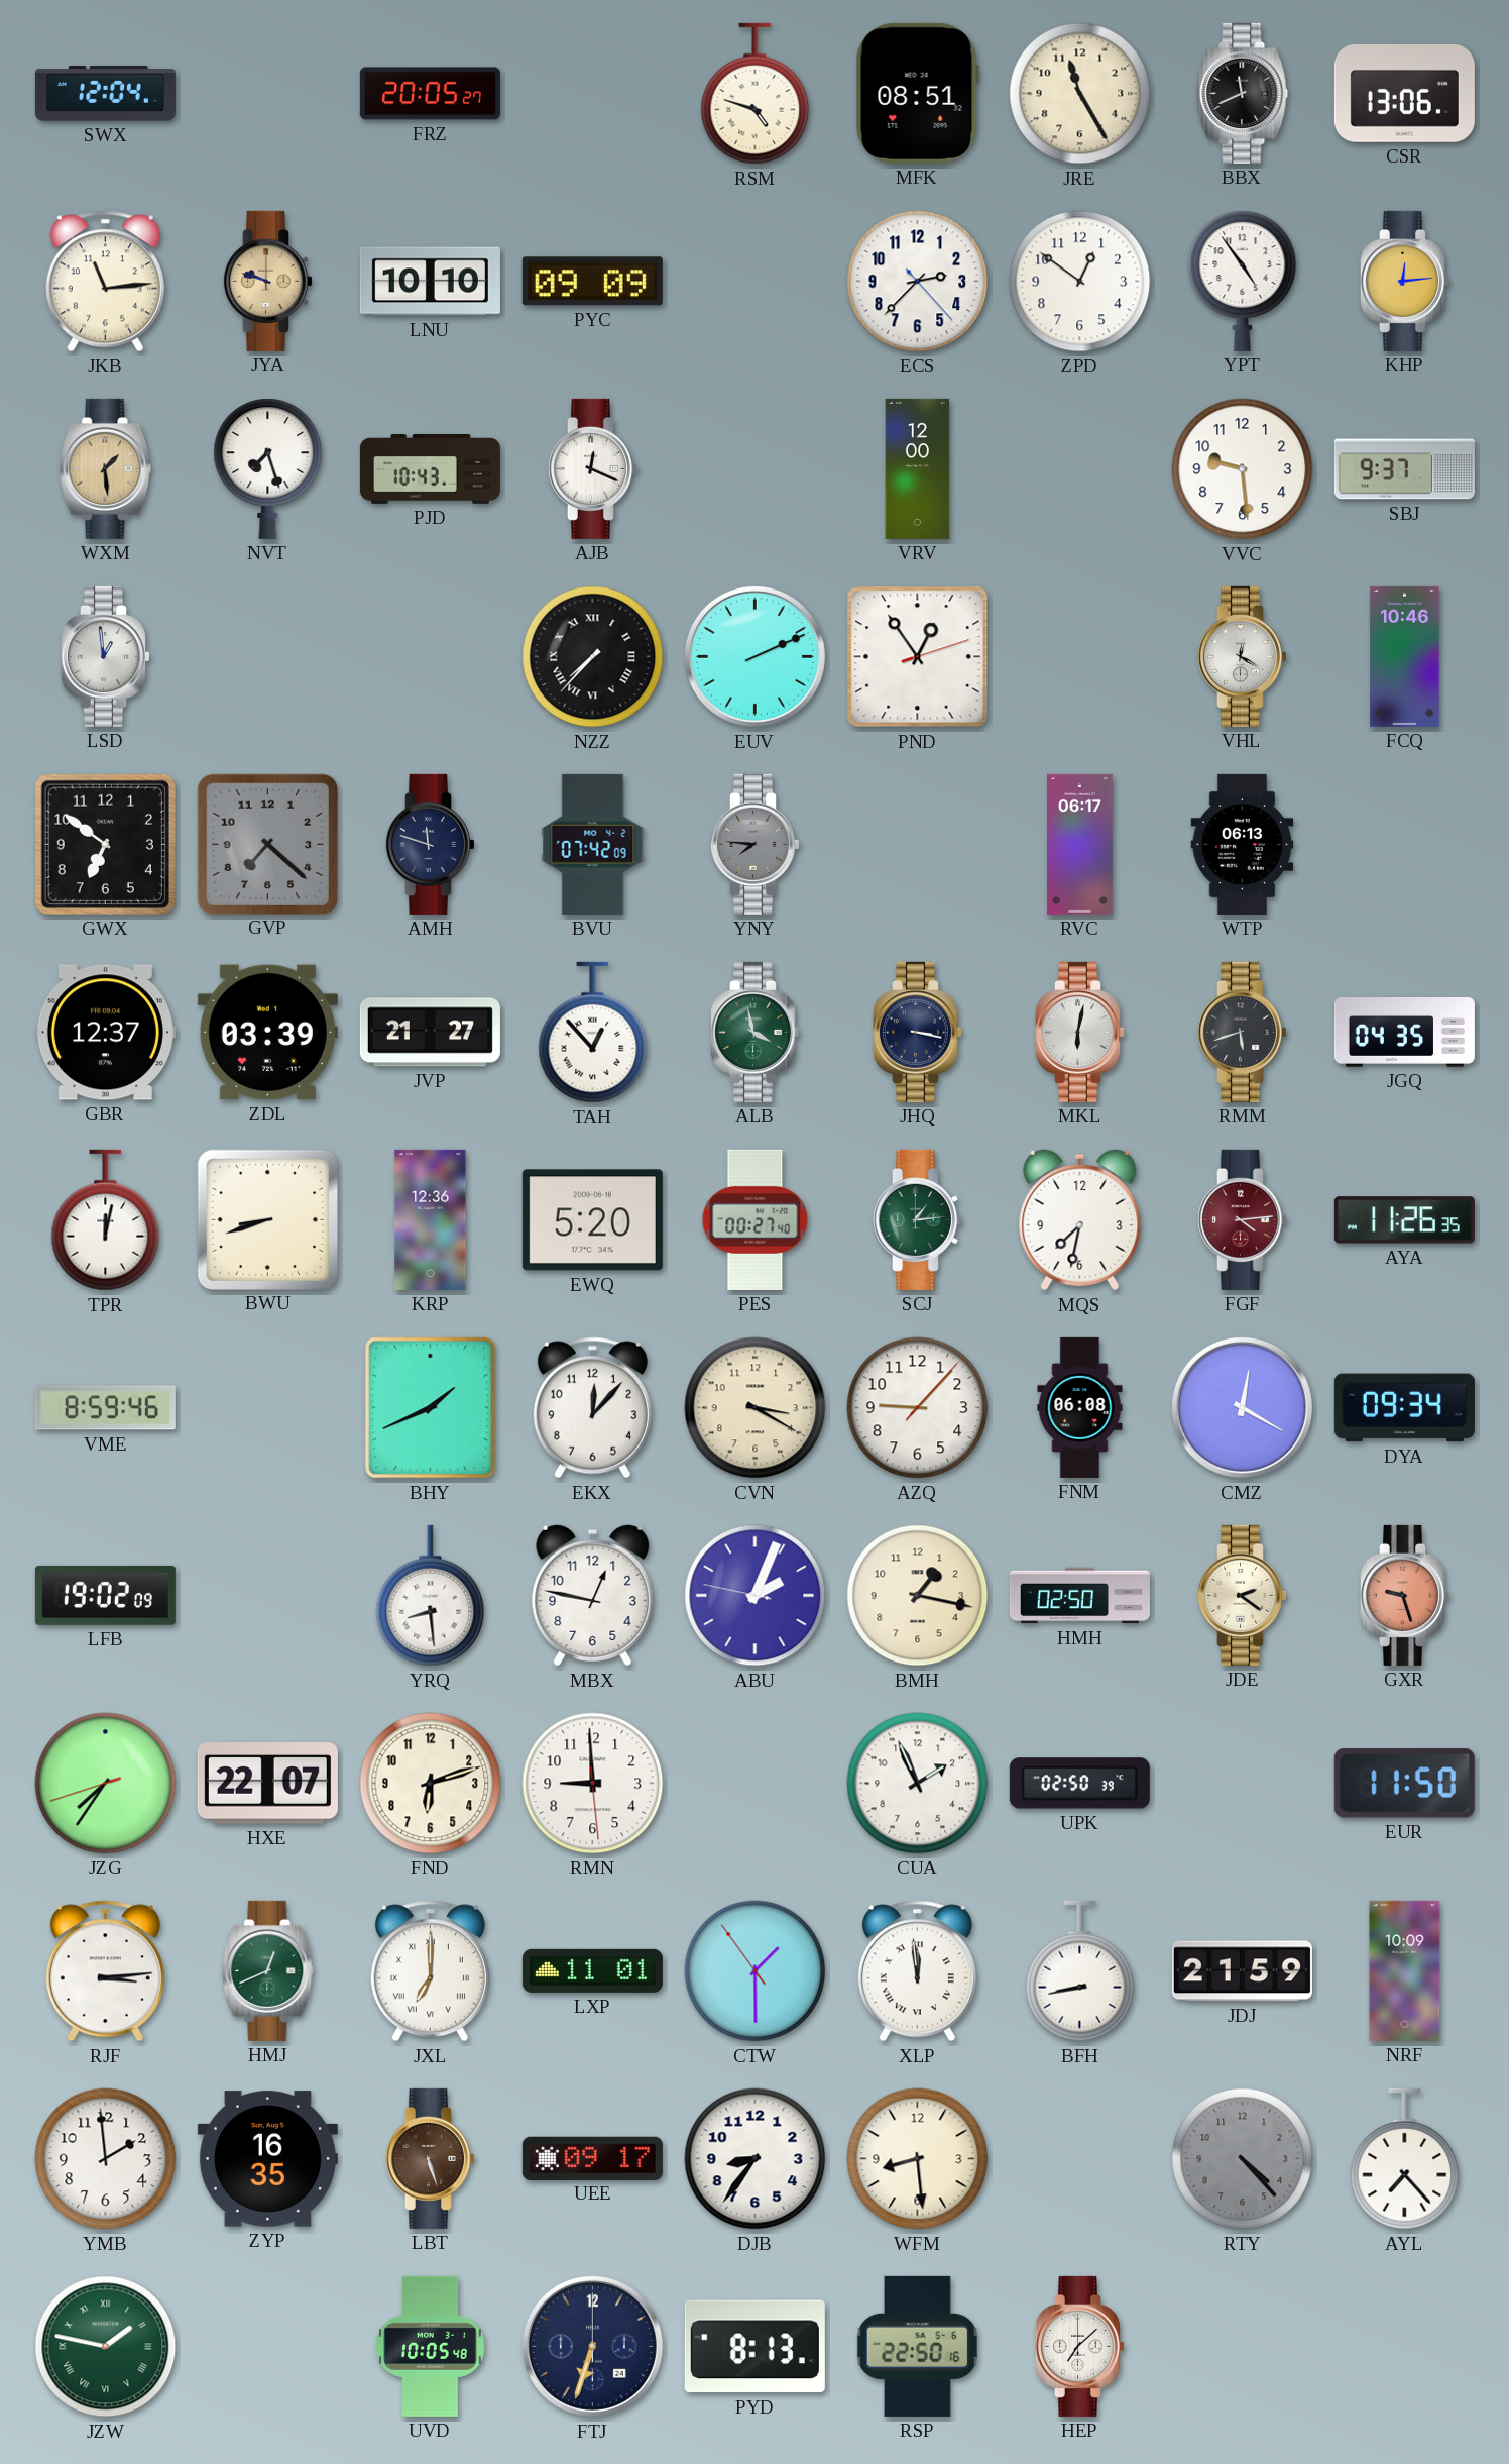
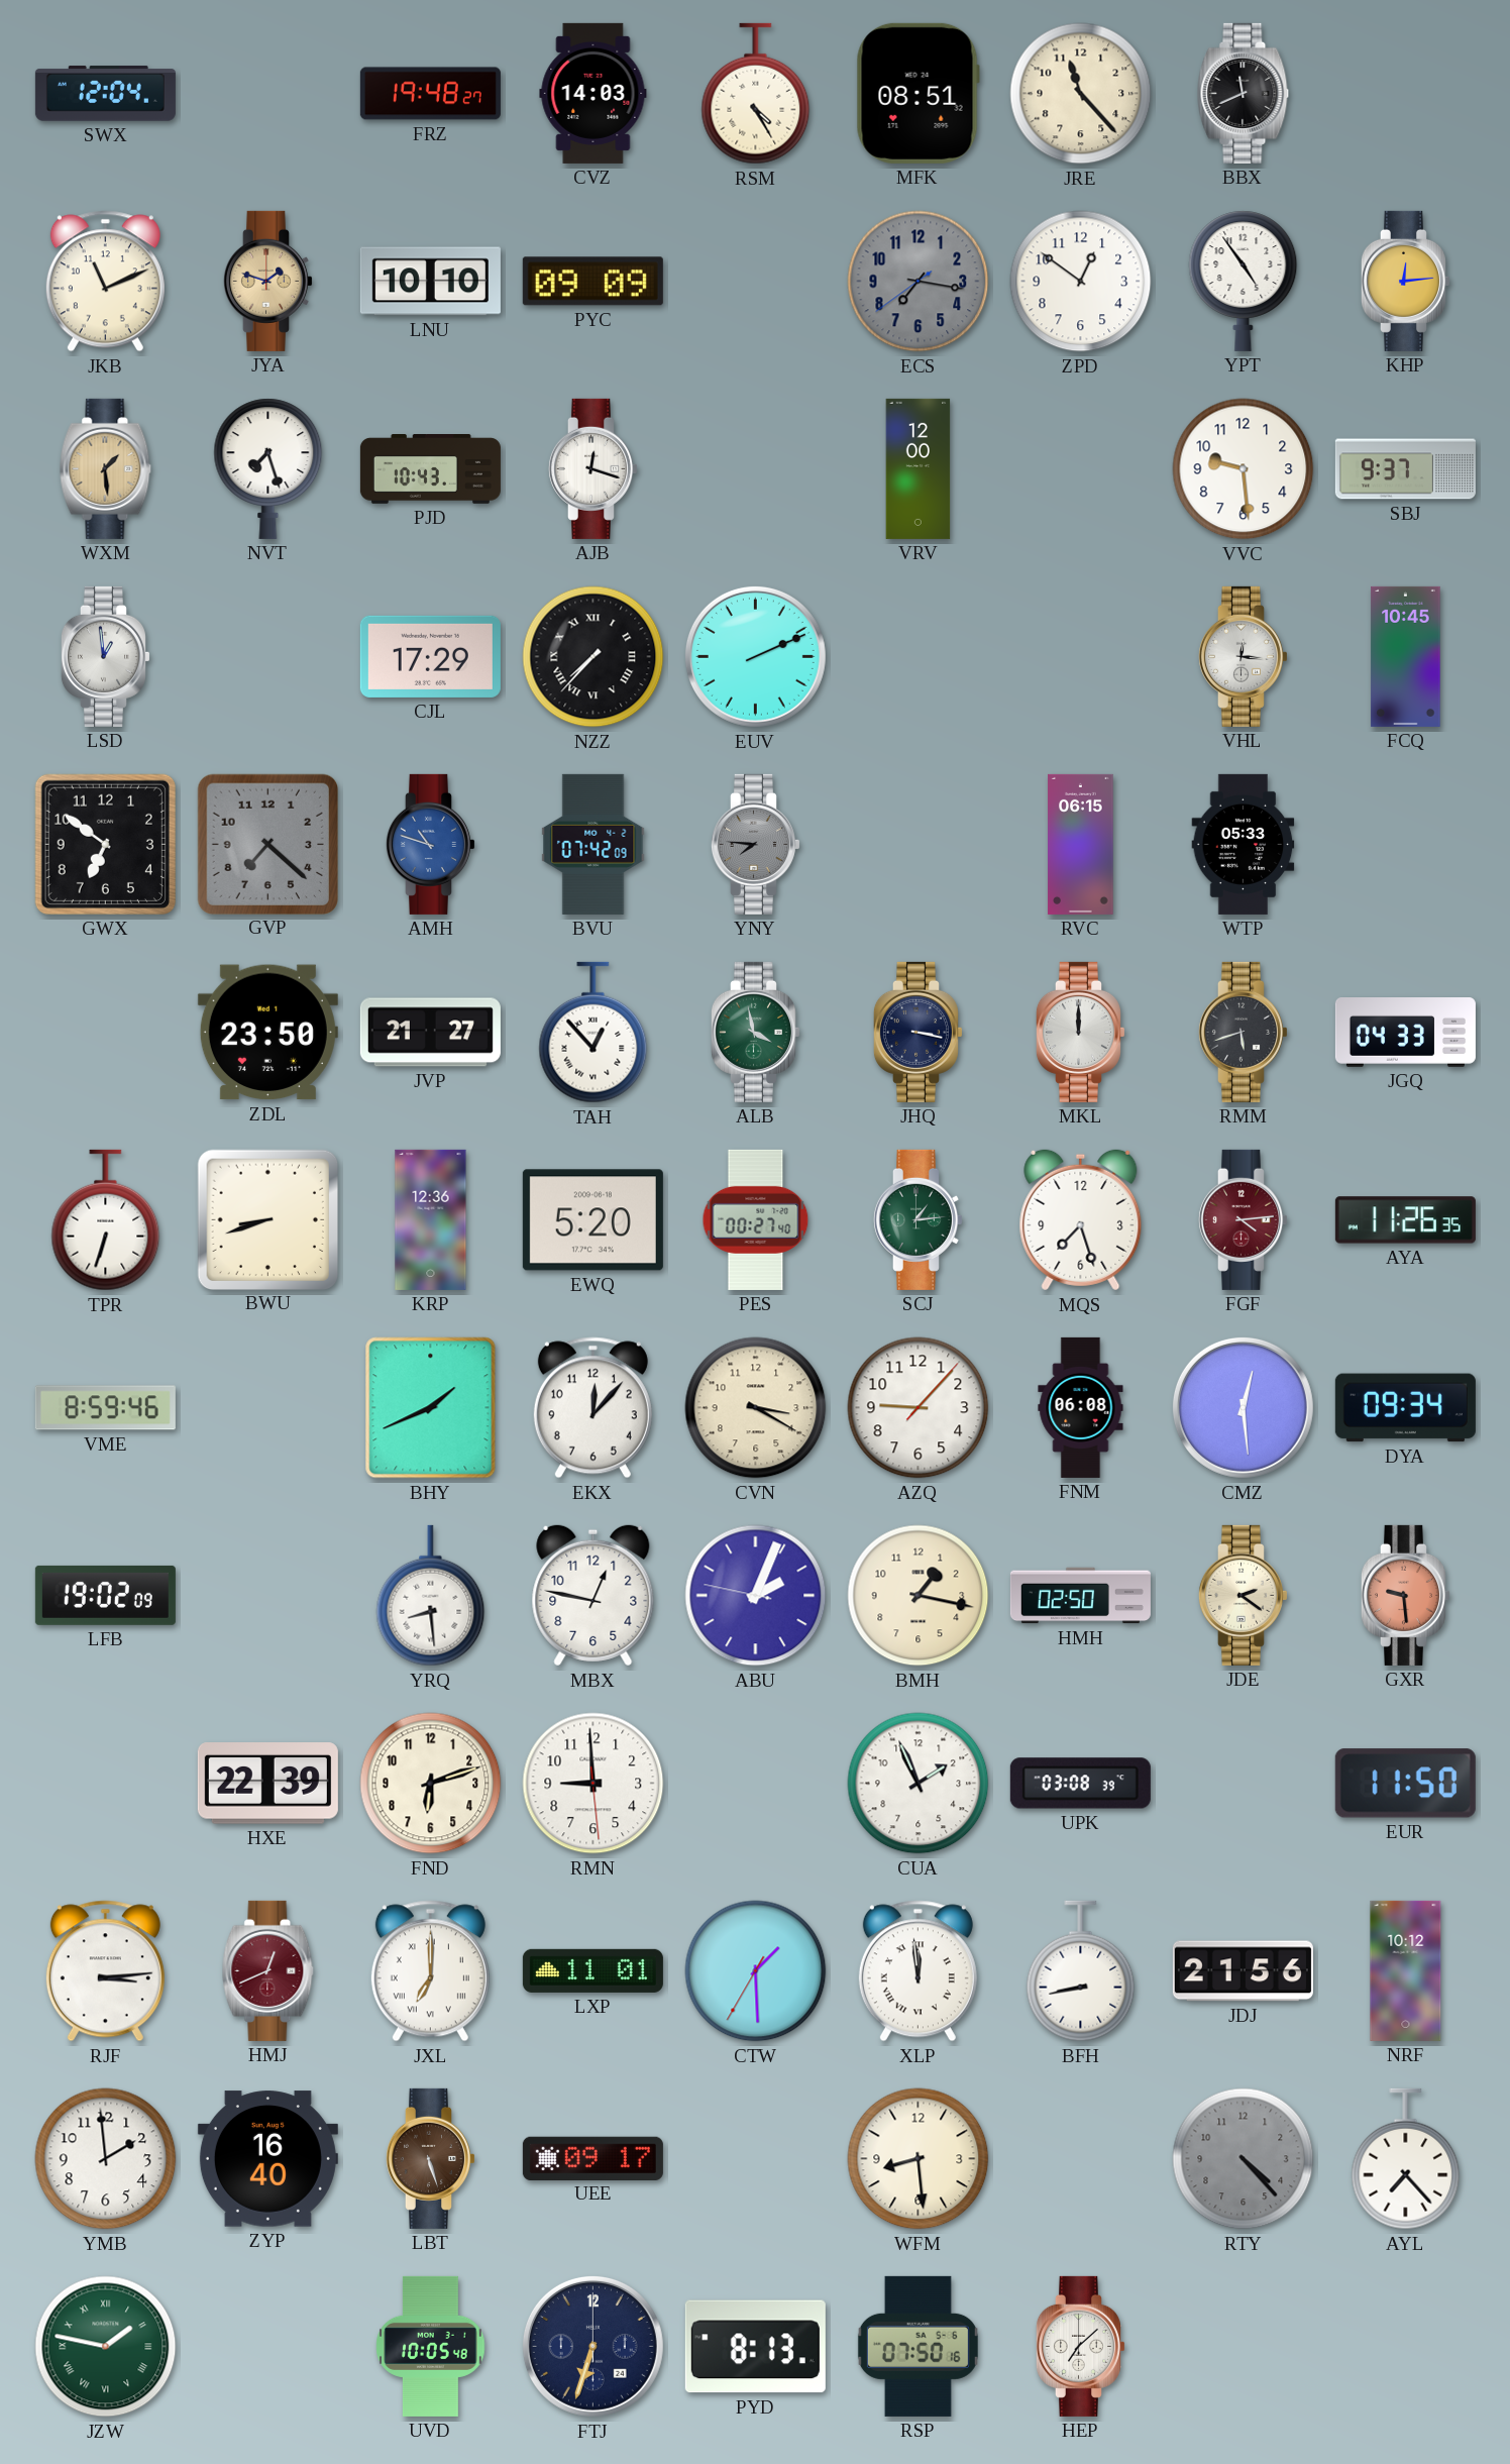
FRZ: 20:05 -> 19:48
CVZ: none -> 14:03
RSM: 4:48 -> 4:25
JRE: 11:25 -> 11:23
CSR: 13:06 -> none
JKB: 11:14 -> 11:11
JYA: 9:48 -> 1:48
ECS: 2:37 -> 7:16
ECS dial: white -> grey
AJB: 12:19 -> 12:18
CJL: none -> 17:29
PND: 12:54 -> none
VHL: 12:20 -> 12:16
FCQ: 10:46 -> 10:45
AMH: 11:48 -> 10:48
AMH dial: navy -> blue
RVC: 06:17 -> 06:15
WTP: 06:13 -> 05:33
GBR: 12:37 -> none
ZDL: 03:39 -> 23:50
MKL: 6:02 -> 12:00
JGQ: 04:35 -> 04:33
TPR: 12:02 -> 6:33
MQS: 7:32 -> 7:27
CMZ: 12:20 -> 12:29
GXR: 9:27 -> 9:29
JZG: 7:35 -> none
HXE: 22:07 -> 22:39
UPK: 02:50 -> 03:08
HMJ dial: green -> burgundy
CTW: 1:29:54 -> 1:29:35
JDJ: 21:59 -> 21:56
NRF: 10:09 -> 10:12
ZYP: 16:35 -> 16:40
DJB: 8:36 -> none
RSP: 22:50 -> 07:50
